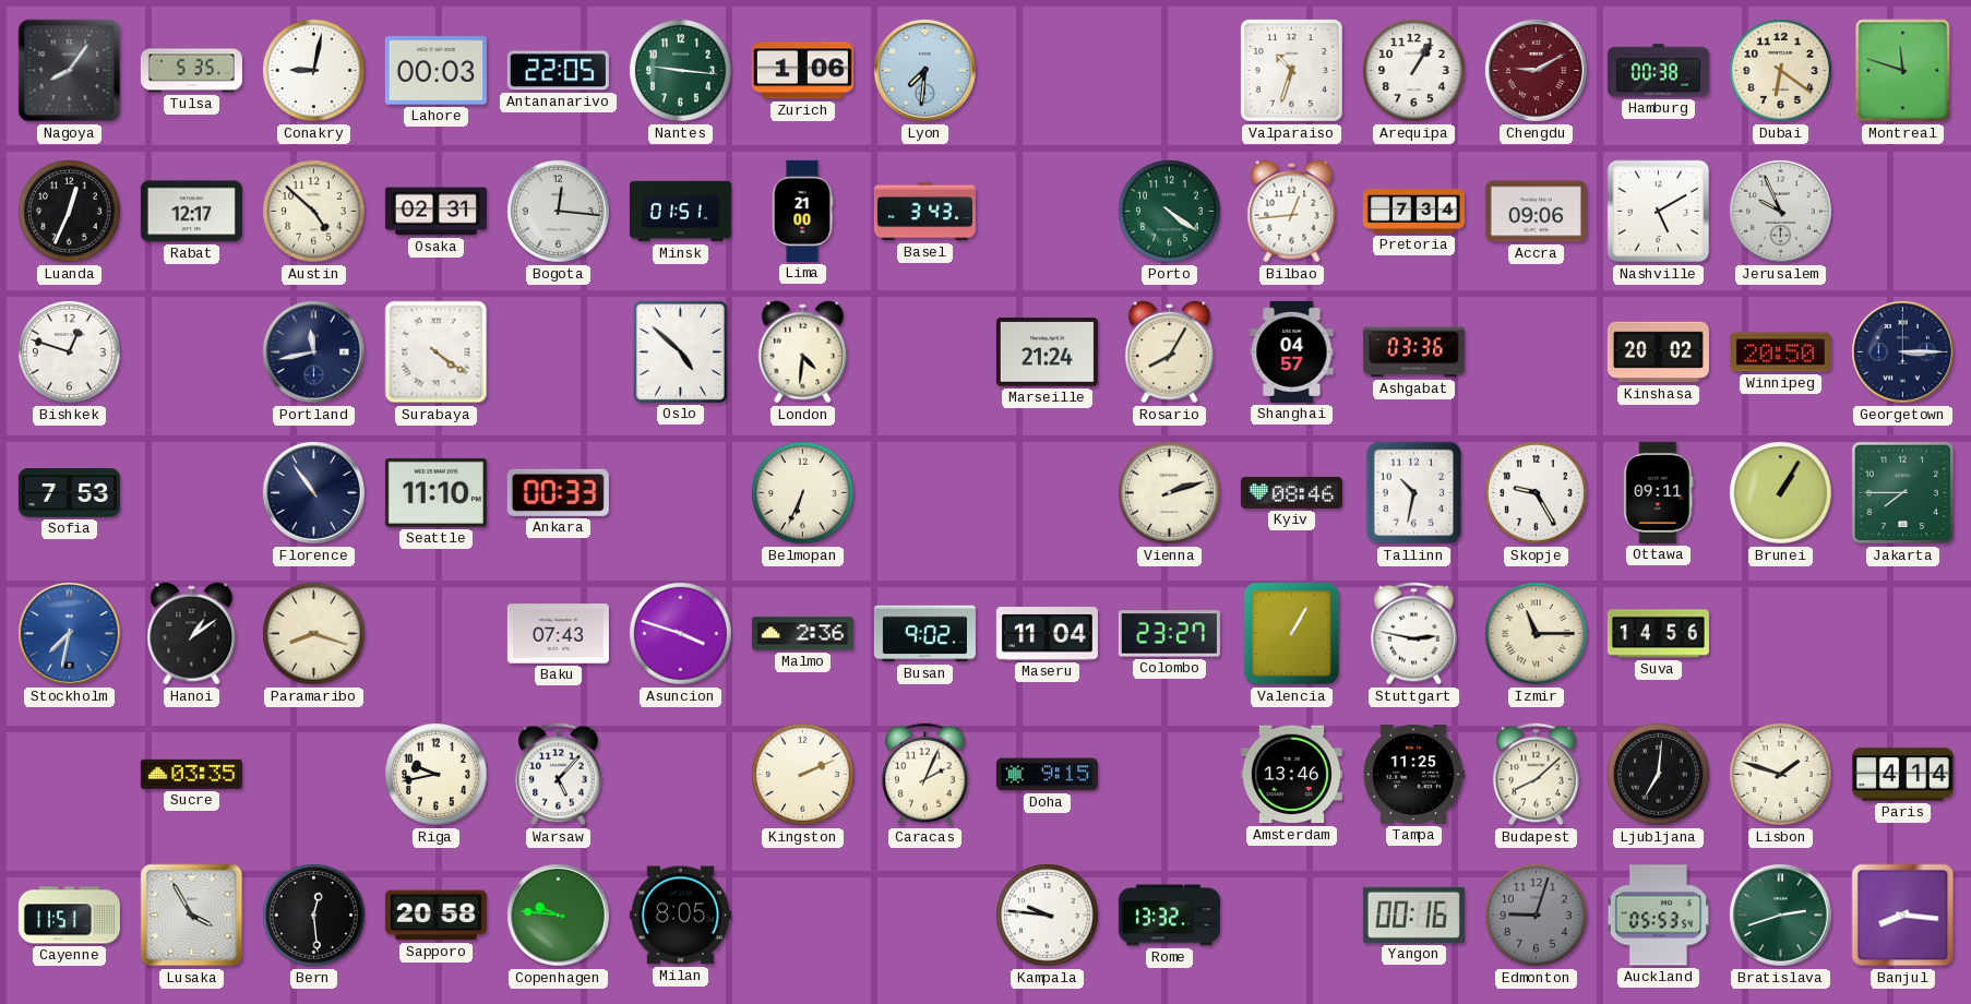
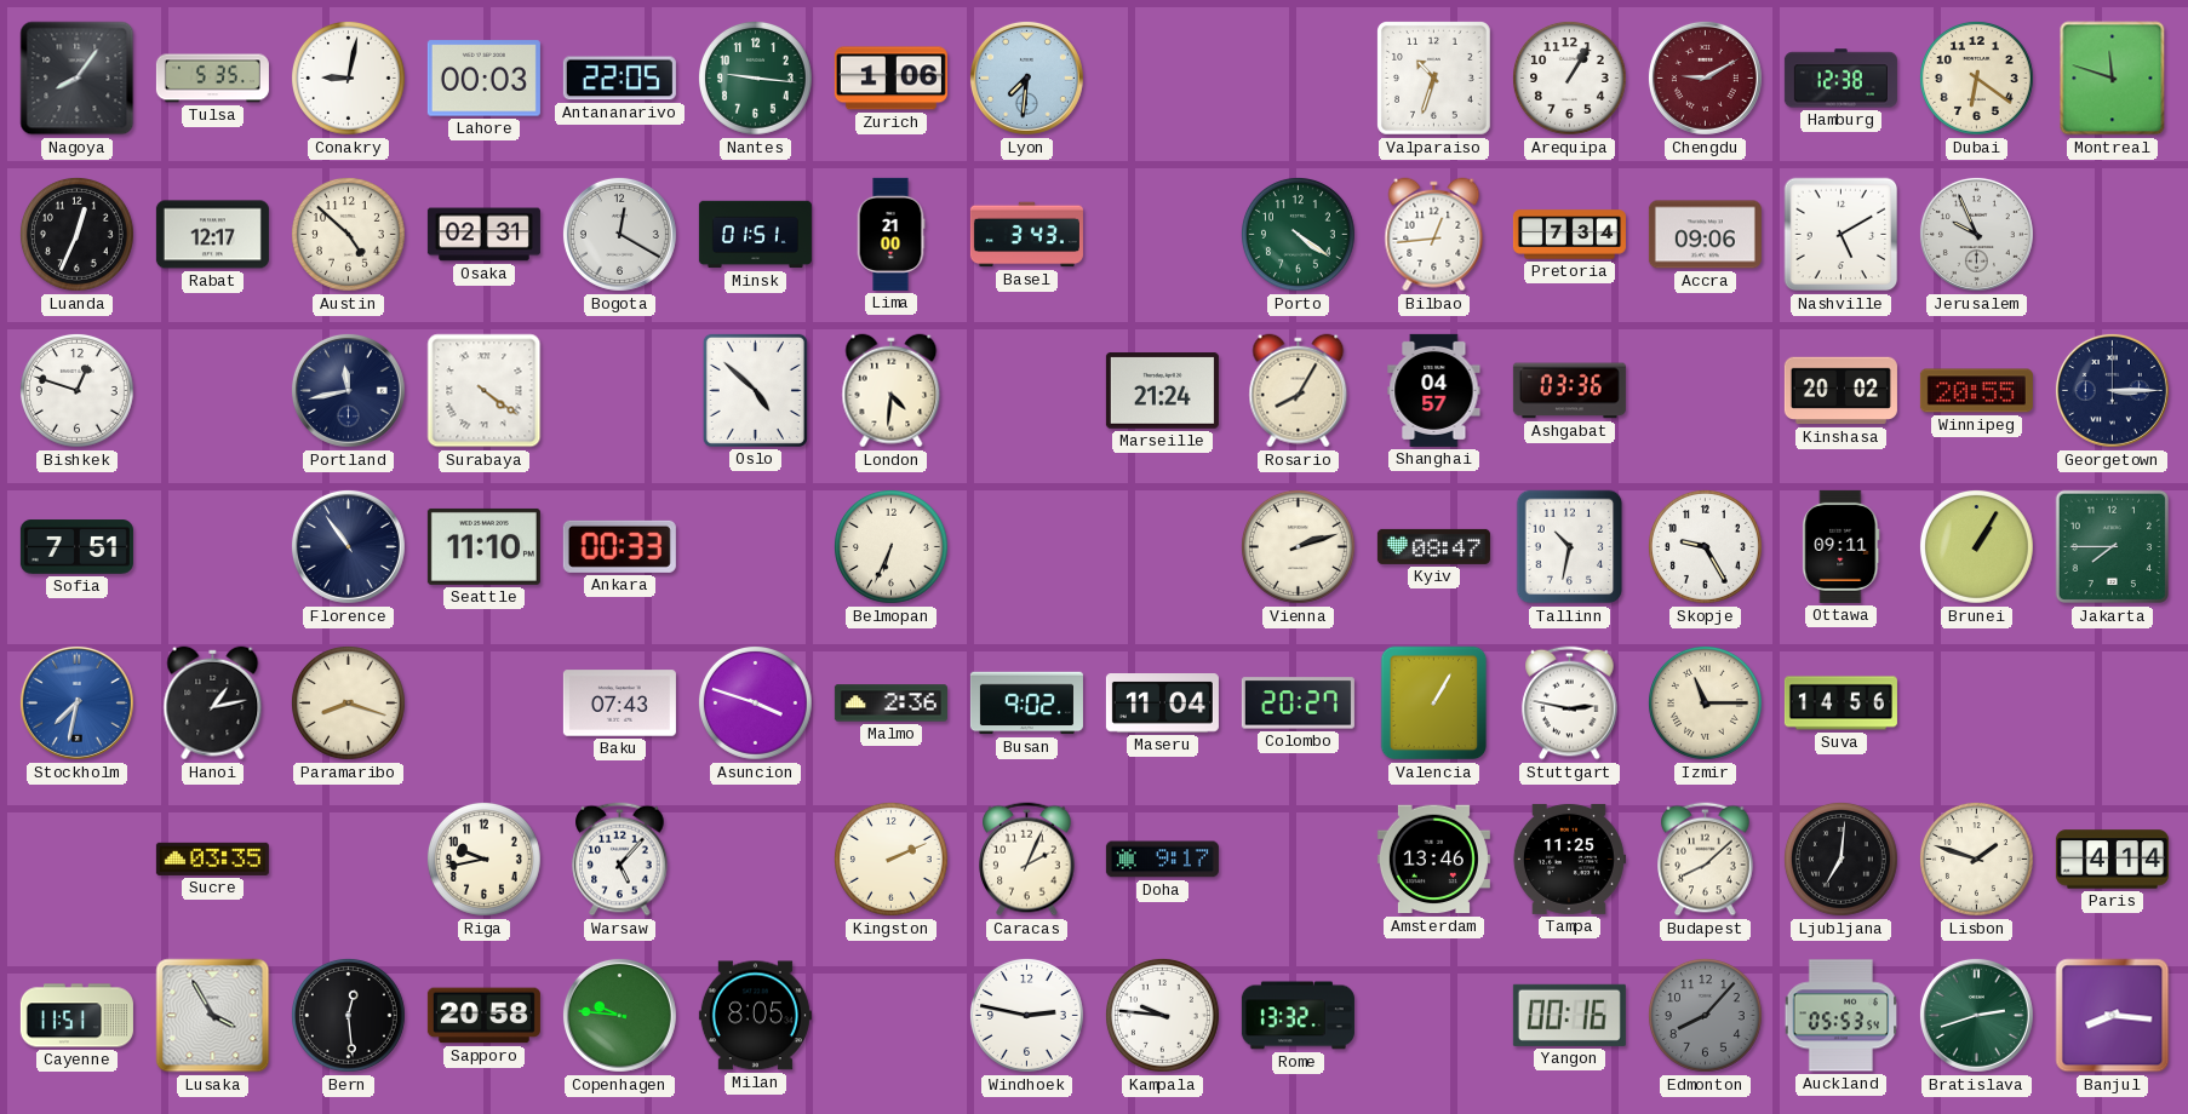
Hamburg: 00:38 -> 12:38
Bogota: 12:16 -> 12:20
Winnipeg: 20:50 -> 20:55
Sofia: 7:53 -> 7:51
Kyiv: 08:46 -> 08:47
Hanoi: 1:09 -> 1:13
Colombo: 23:27 -> 20:27
Doha: 9:15 -> 9:17
Windhoek: none -> 2:47
Edmonton: 9:03 -> 8:07
